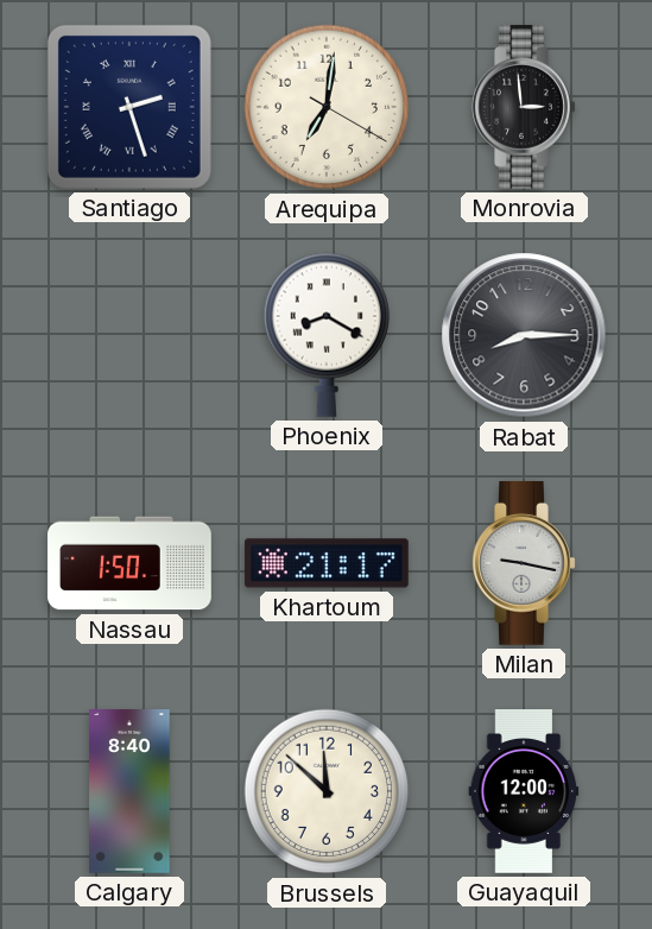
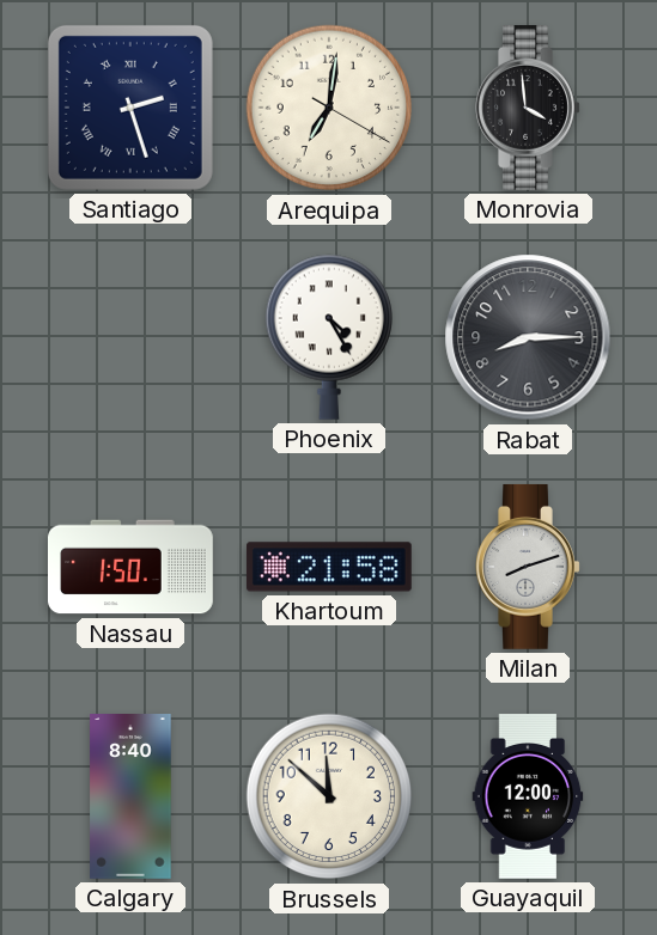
Monrovia: 2:59 -> 3:59
Phoenix: 8:20 -> 4:25
Khartoum: 21:17 -> 21:58
Milan: 9:17 -> 8:12
